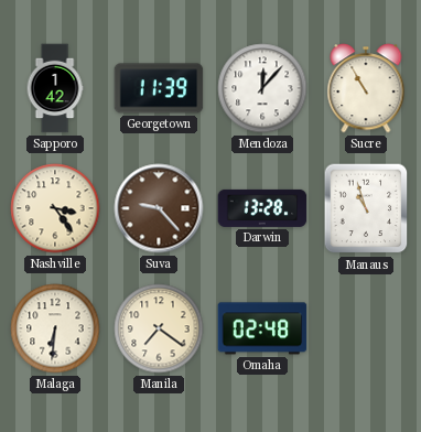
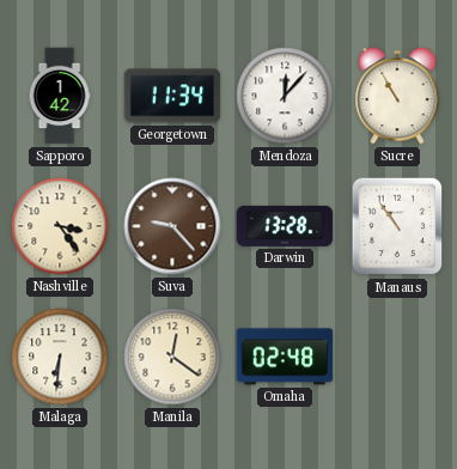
Georgetown: 11:39 -> 11:34
Manaus: 10:57 -> 10:54
Manila: 7:21 -> 12:21
